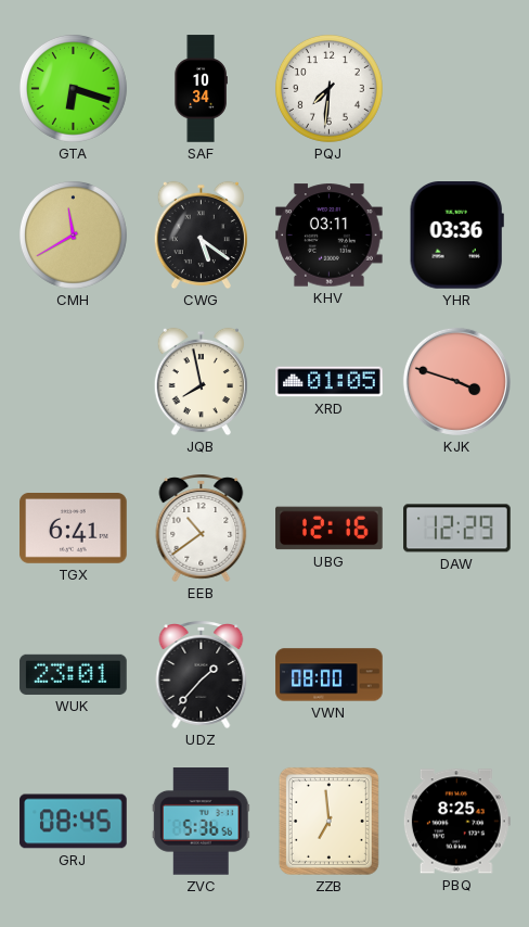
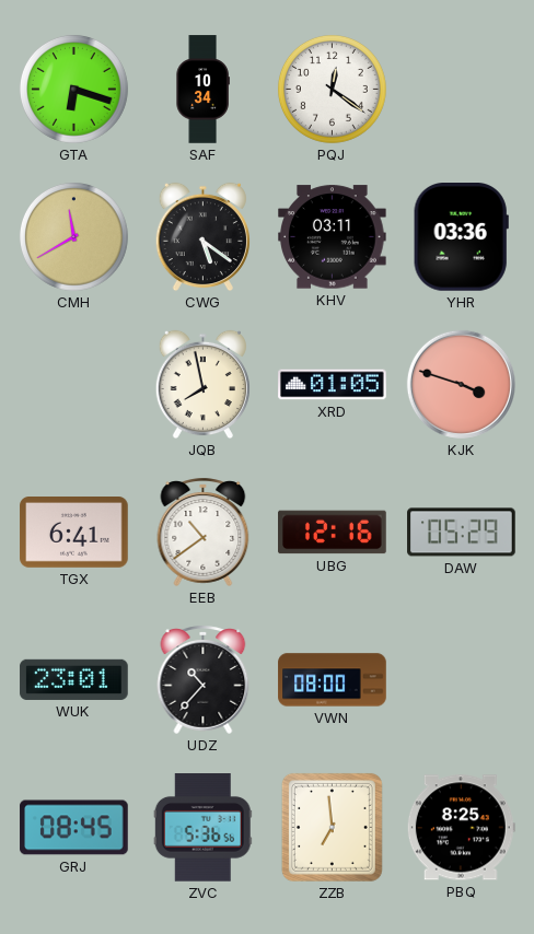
PQJ: 7:31 -> 12:21
DAW: 12:29 -> 05:29
UDZ: 1:37 -> 10:37
